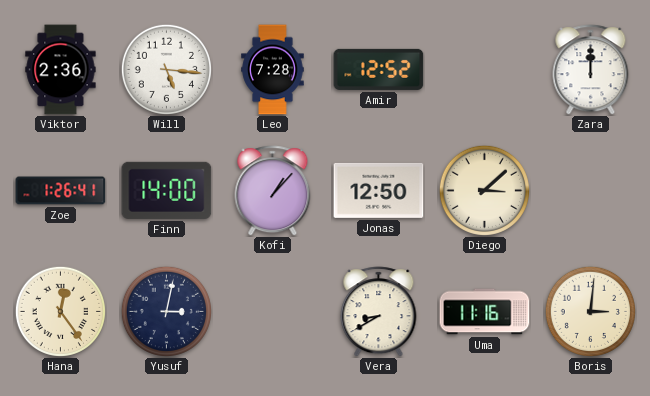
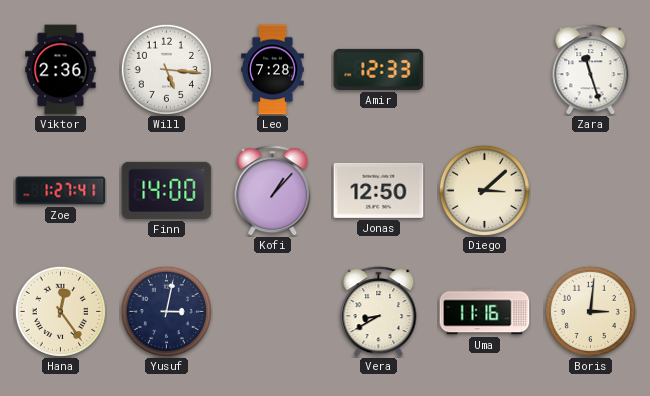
Amir: 12:52 -> 12:33
Zara: 12:00 -> 11:27
Zoe: 1:26 -> 1:27
